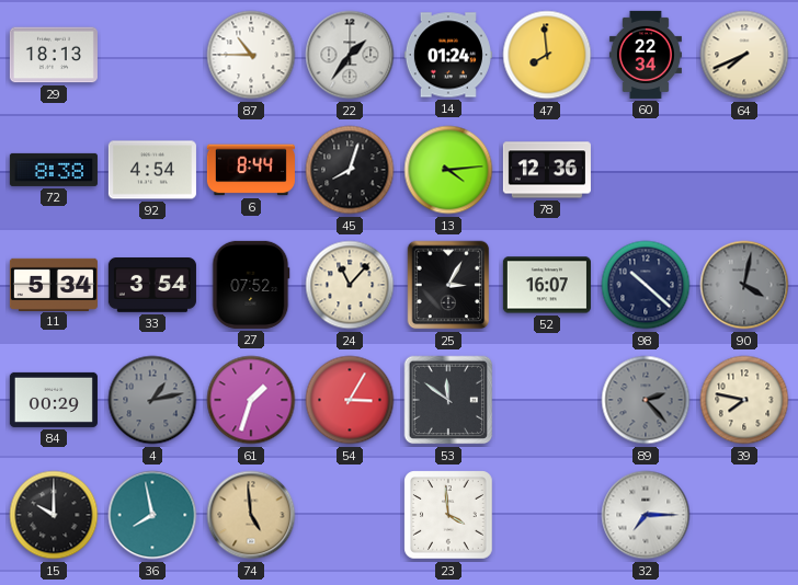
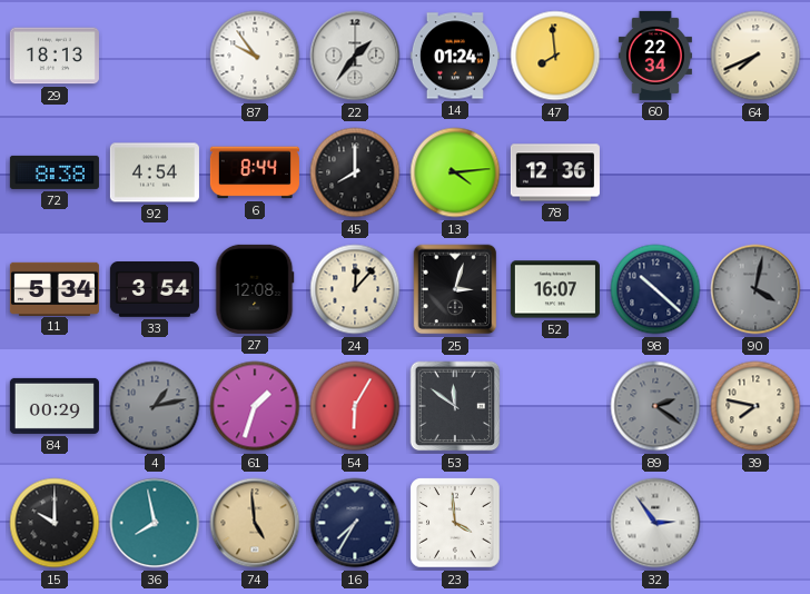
87: 10:45 -> 9:54
45: 8:03 -> 8:00
27: 07:52 -> 12:08
24: 11:07 -> 12:07
25: 3:05 -> 3:03
54: 3:05 -> 6:05
89: 2:23 -> 2:21
16: none -> 7:35
32: 7:15 -> 2:54
